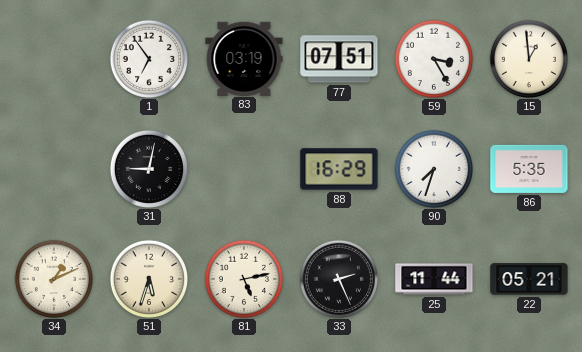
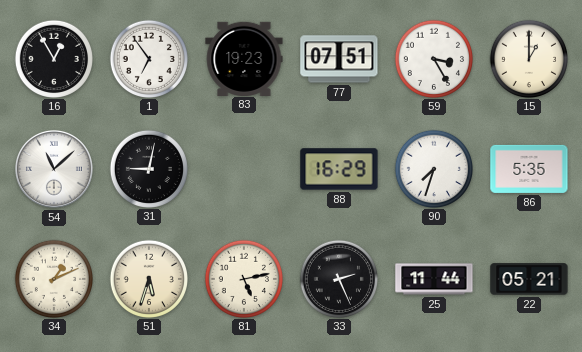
16: none -> 12:55
83: 03:19 -> 19:23
15: 12:59 -> 1:00
54: none -> 11:08
